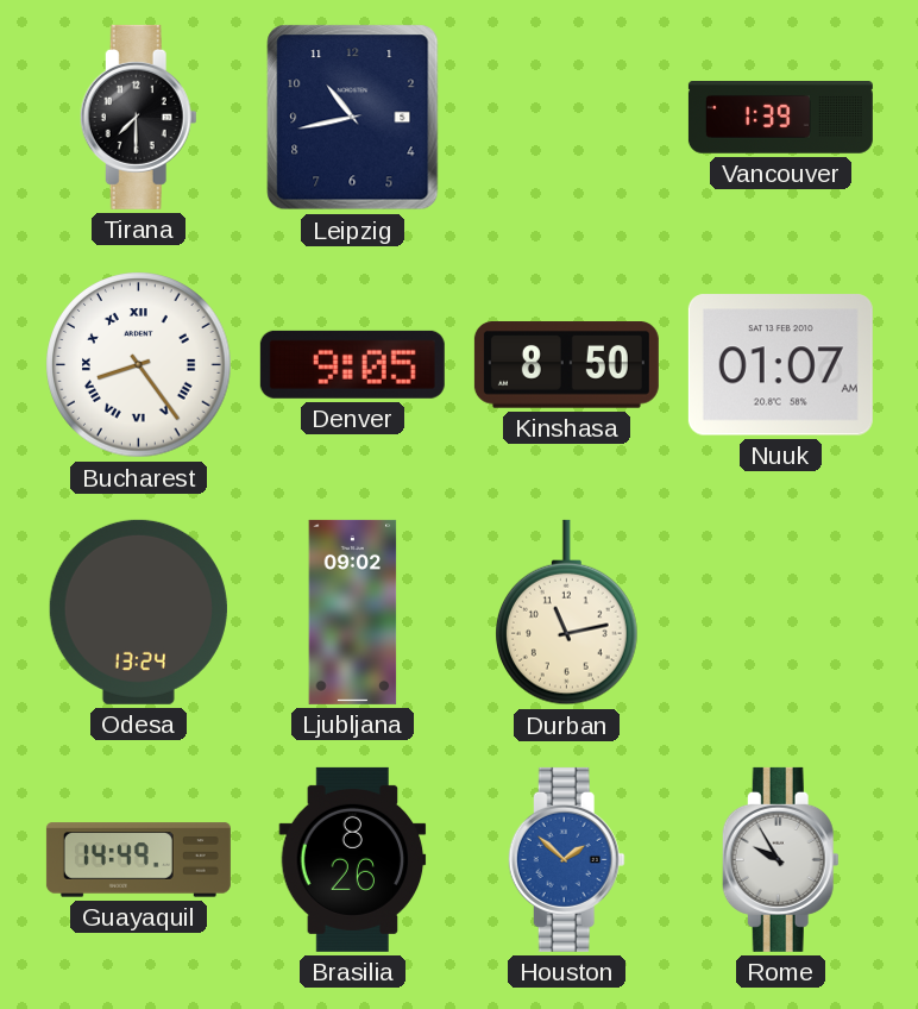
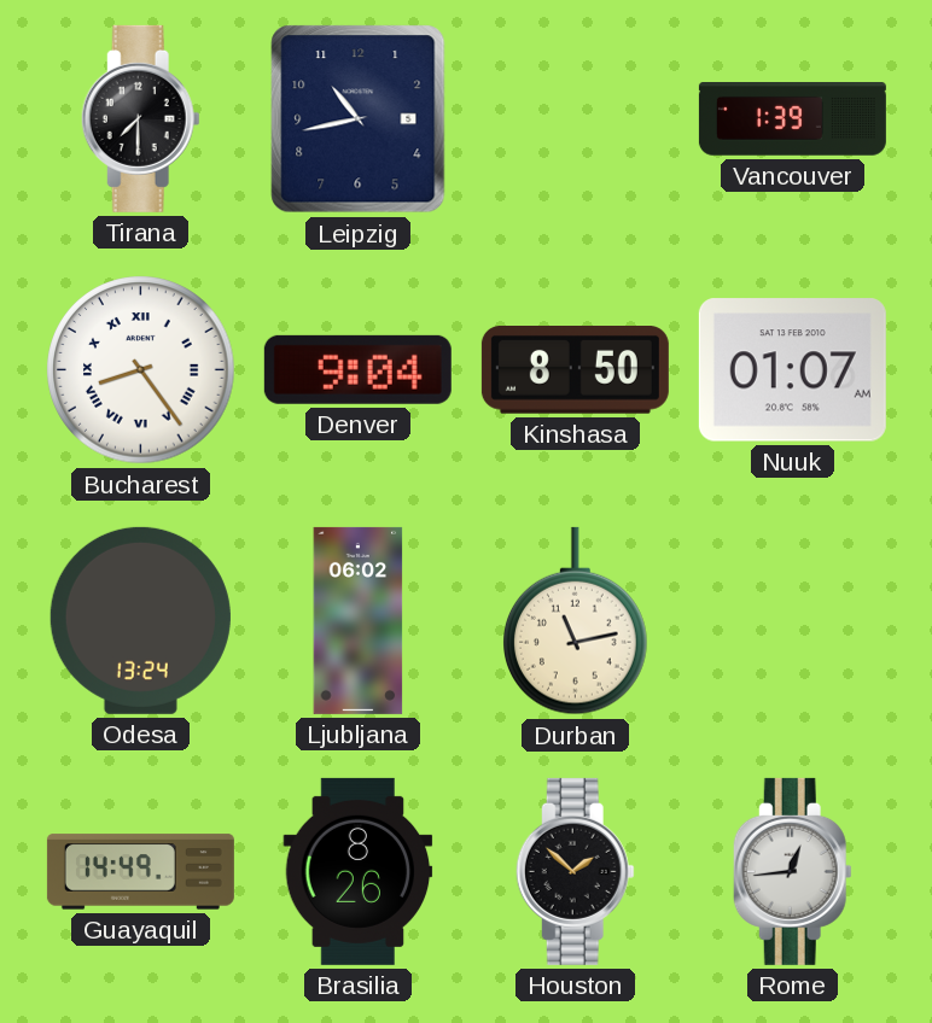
Denver: 9:05 -> 9:04
Ljubljana: 09:02 -> 06:02
Houston dial: blue -> black
Rome: 9:55 -> 12:44
